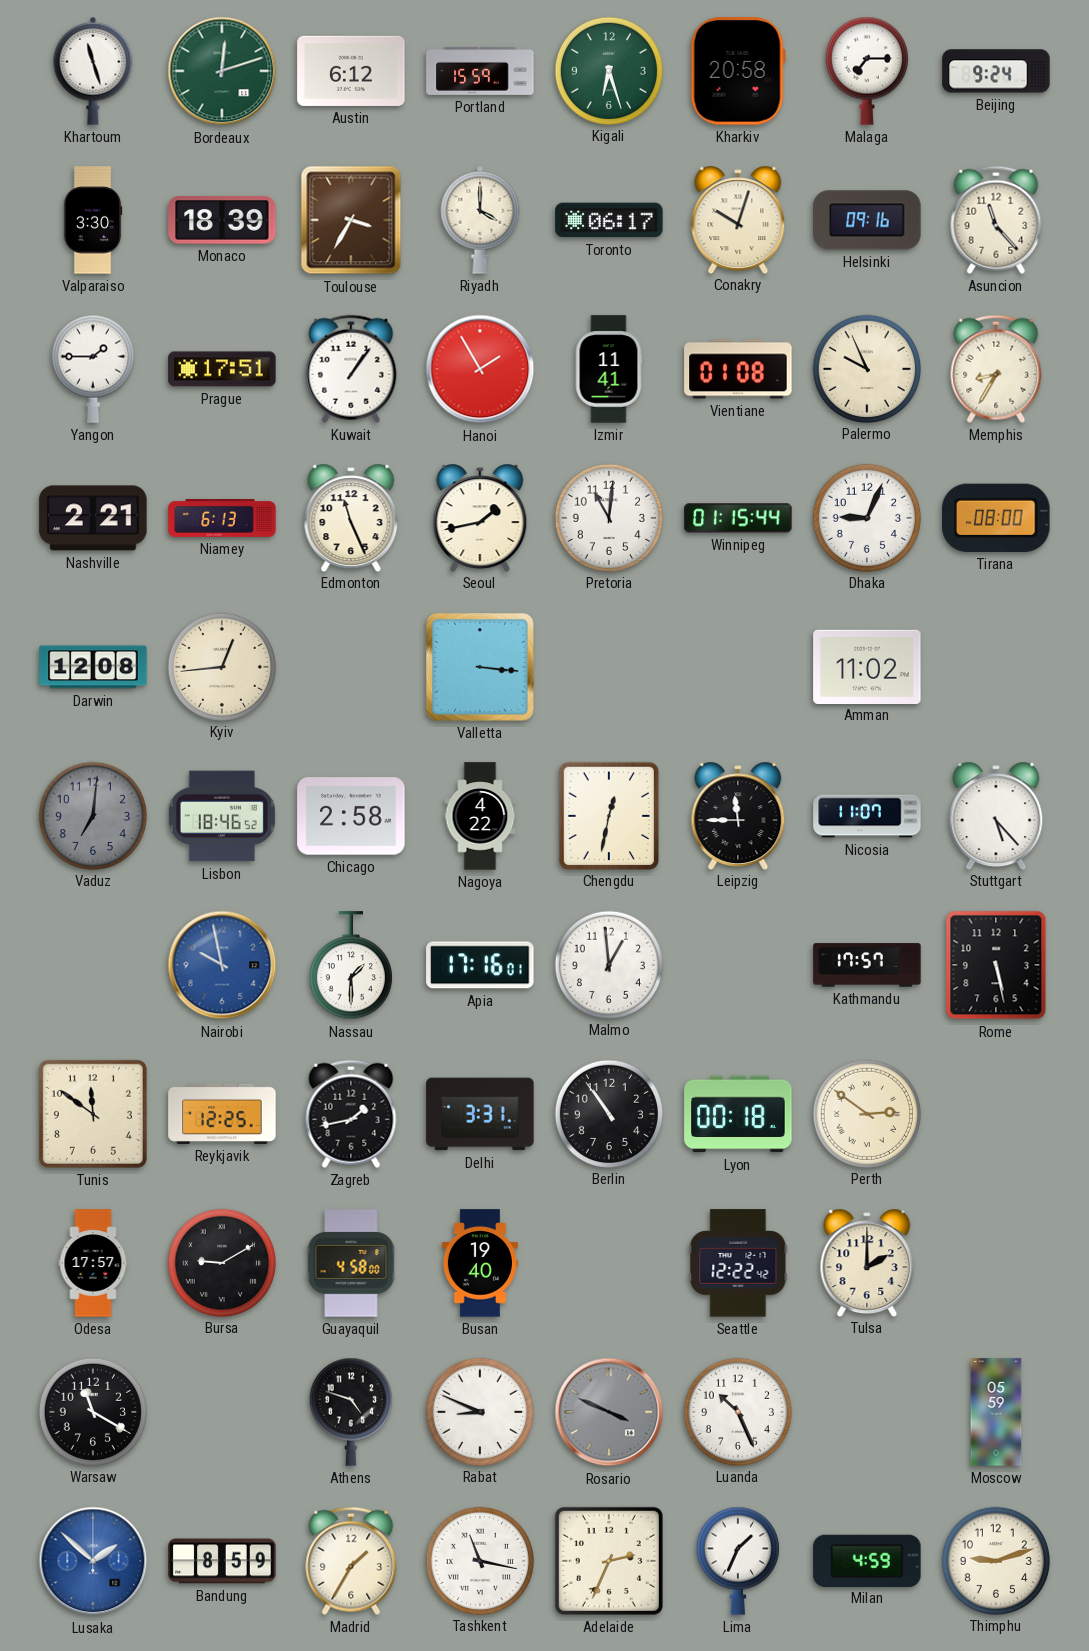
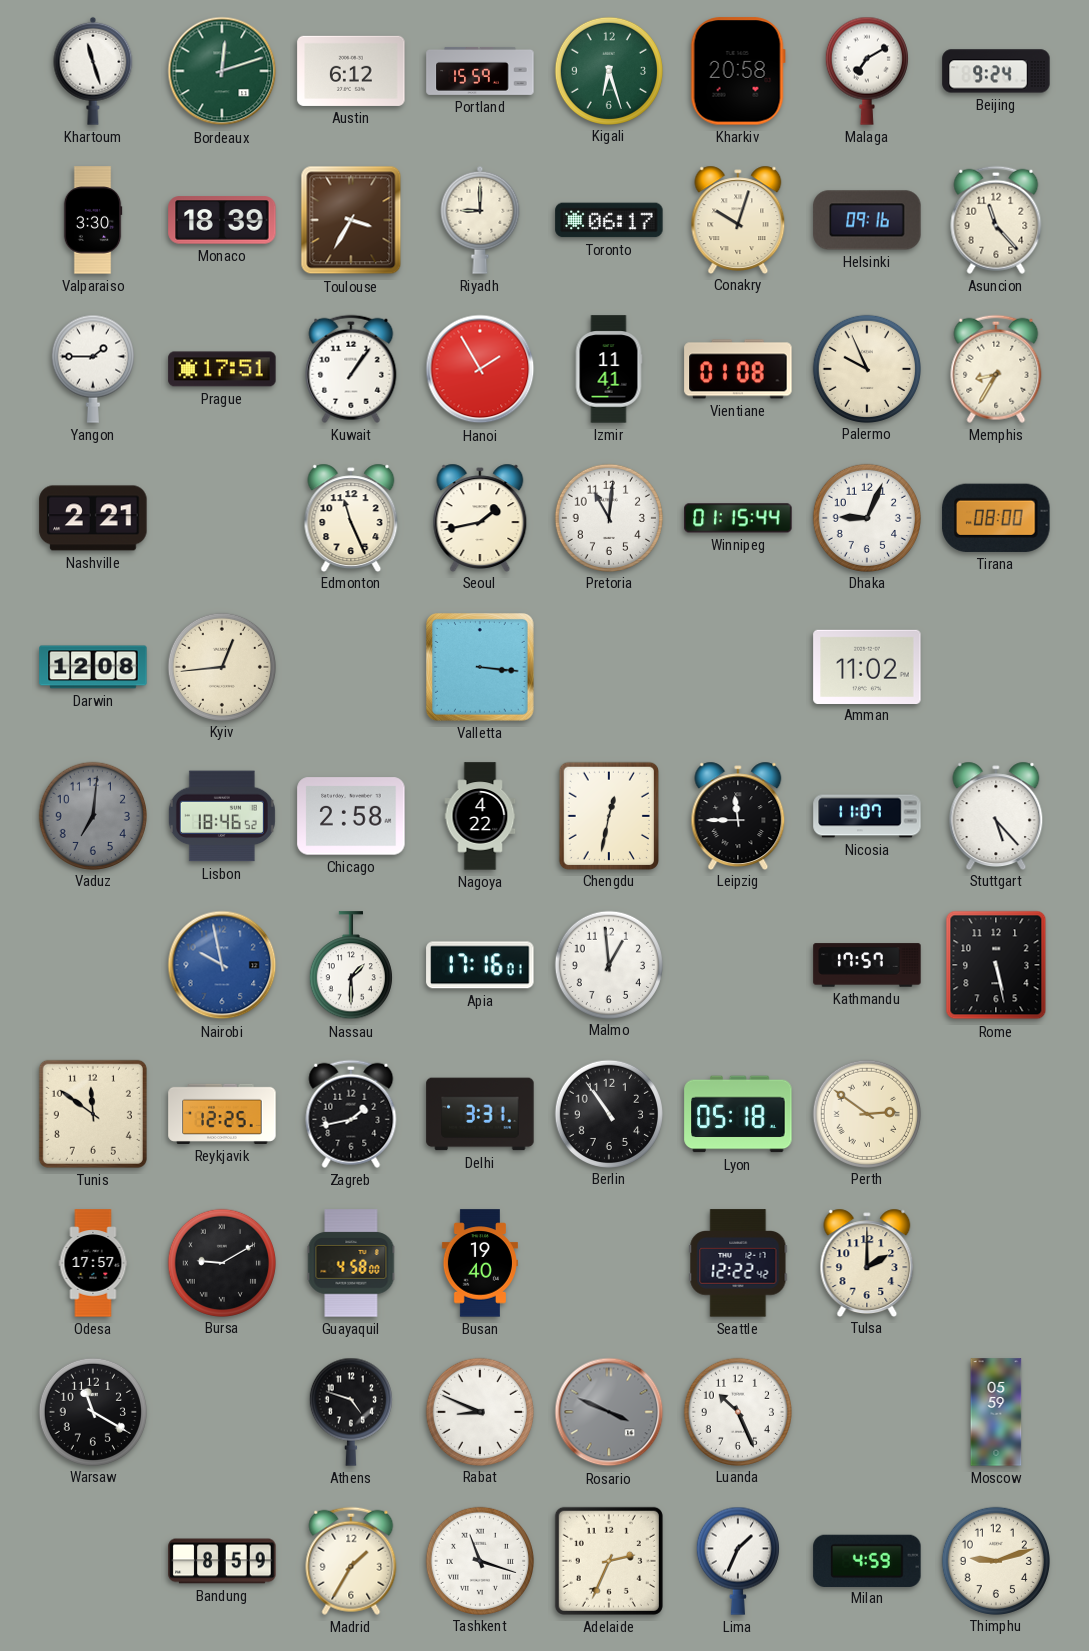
Malaga: 7:15 -> 7:10
Riyadh: 4:00 -> 9:00
Niamey: 6:13 -> none
Lyon: 00:18 -> 05:18
Lusaka: 1:52 -> none
Tashkent: 11:17 -> 11:18
